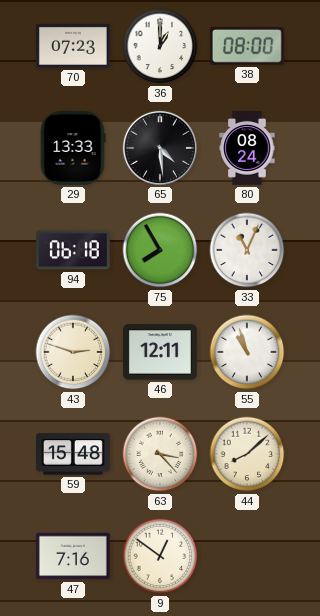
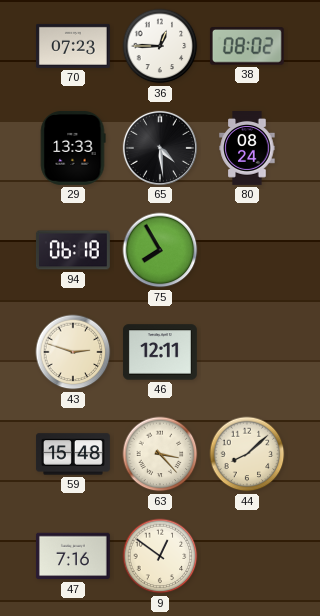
36: 1:00 -> 12:45
38: 08:00 -> 08:02
33: 11:04 -> none
55: 10:57 -> none
